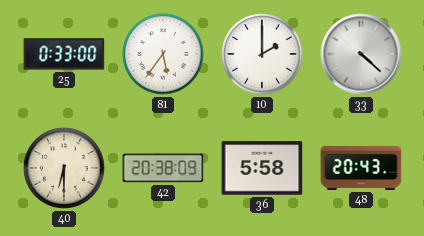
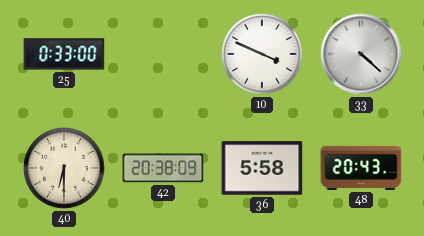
81: 5:36 -> none
10: 2:00 -> 3:49
